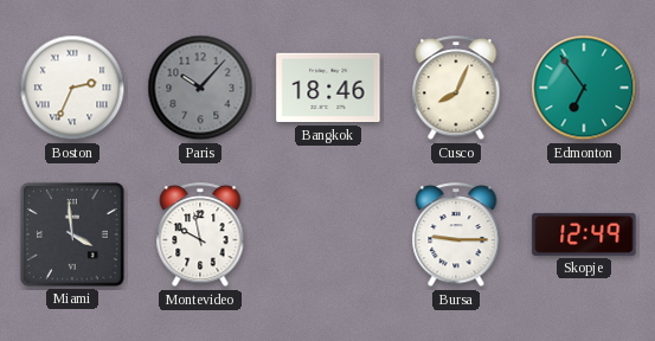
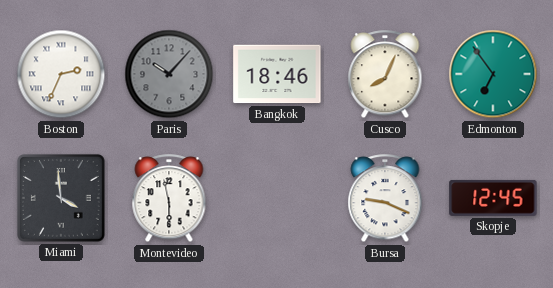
Montevideo: 9:58 -> 5:58
Bursa: 9:15 -> 9:19
Skopje: 12:49 -> 12:45
